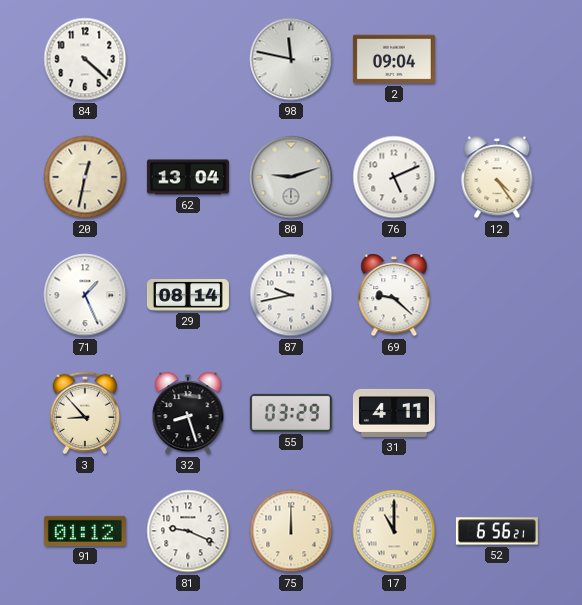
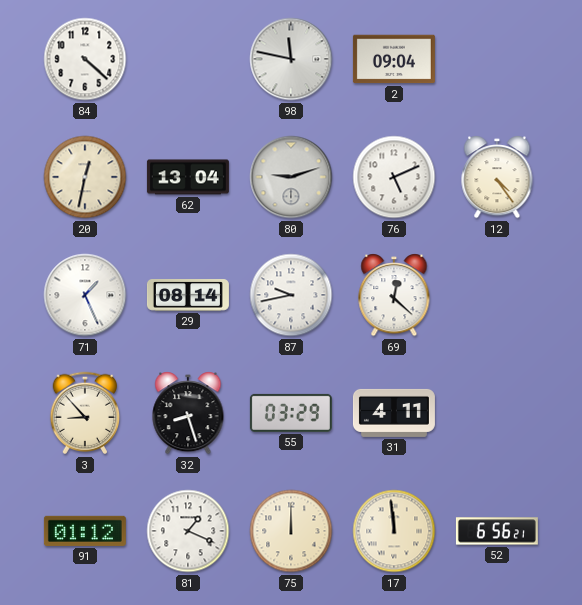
69: 9:22 -> 12:22
81: 9:19 -> 1:19
17: 11:00 -> 11:59
